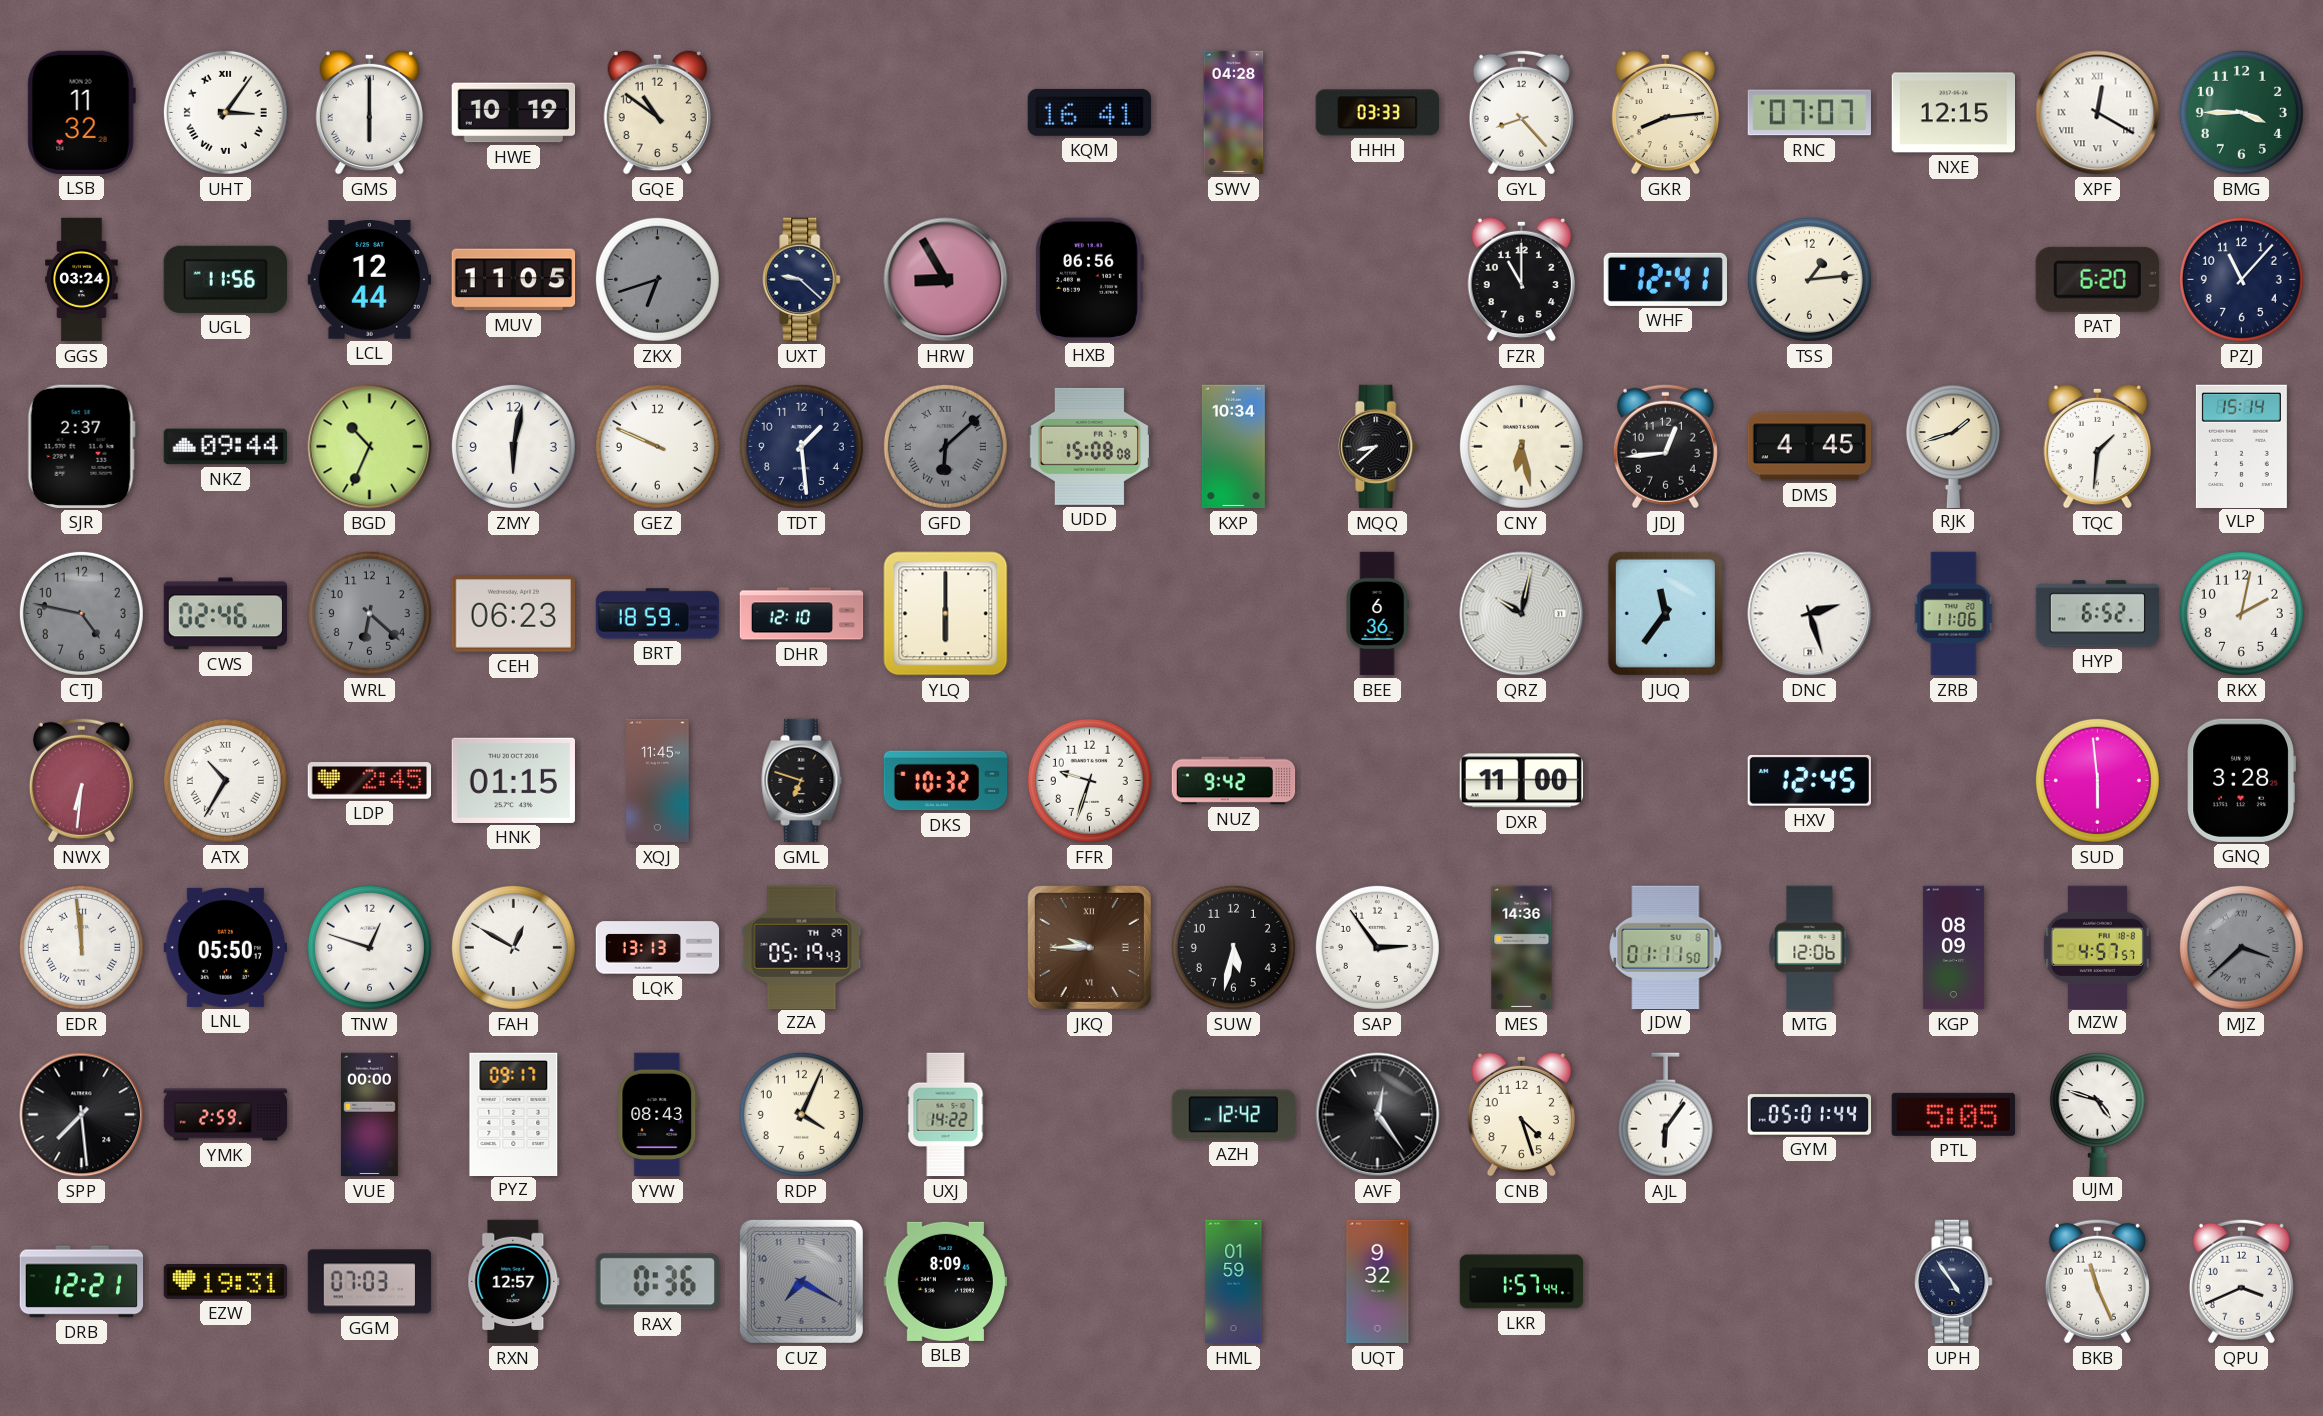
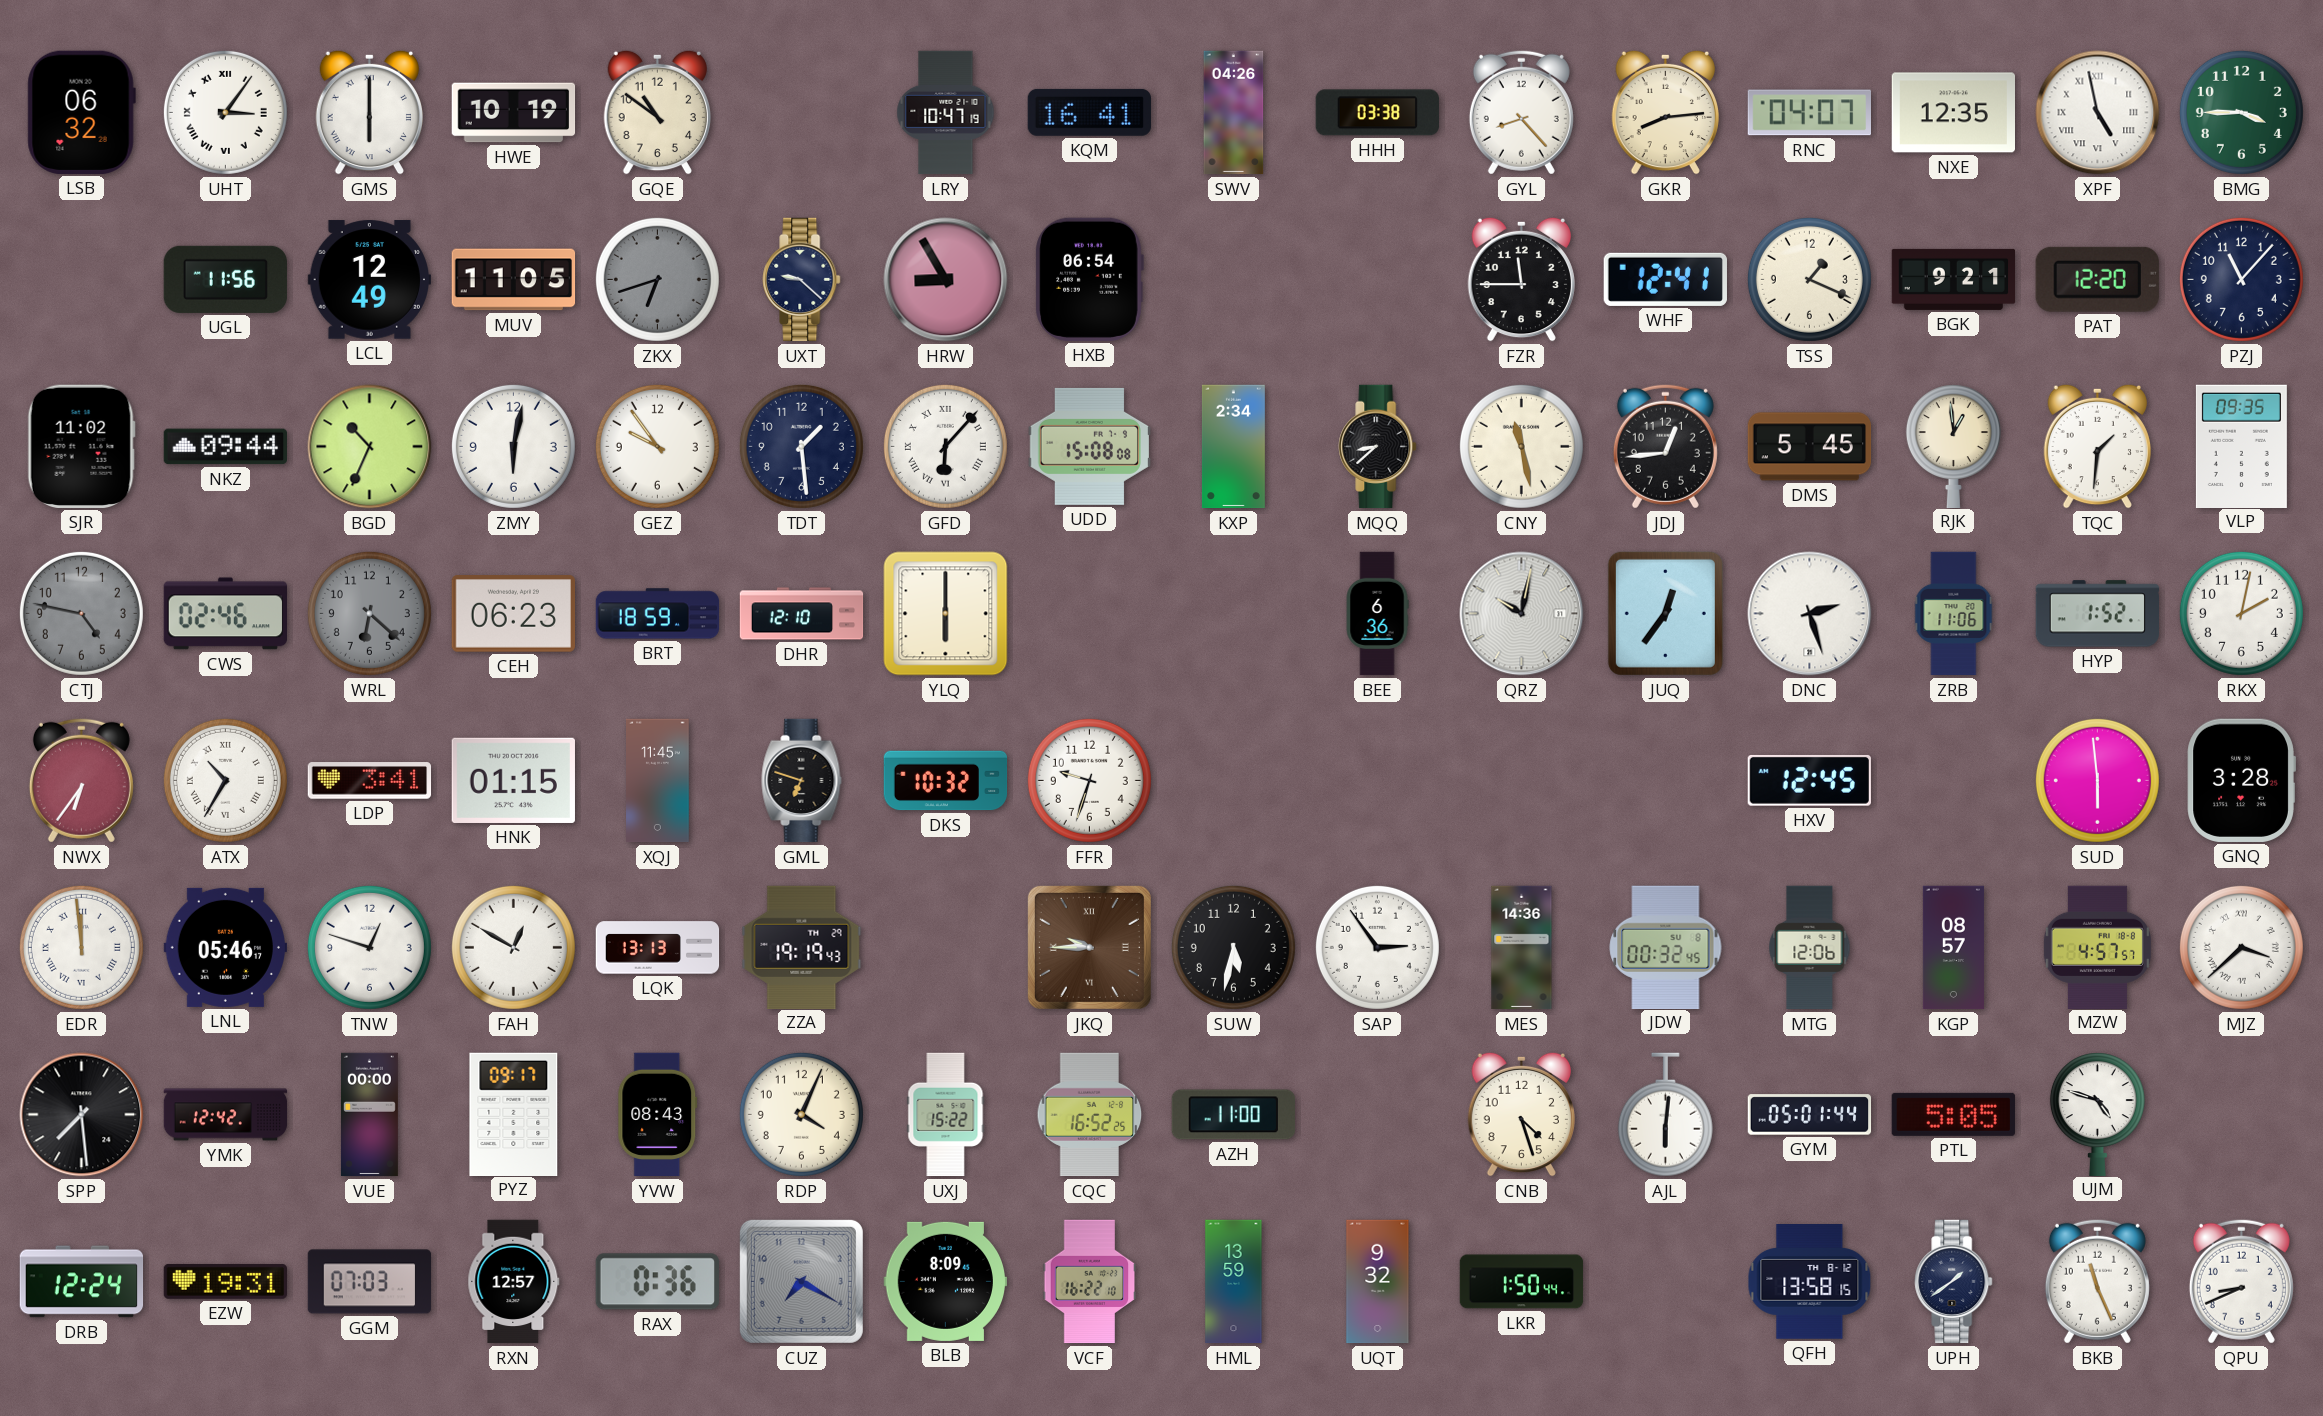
LSB: 11:32 -> 06:32
LRY: none -> 10:47
SWV: 04:28 -> 04:26
HHH: 03:33 -> 03:38
RNC: 07:07 -> 04:07
NXE: 12:15 -> 12:35
XPF: 12:20 -> 4:58
GGS: 03:24 -> none
LCL: 12:44 -> 12:49
HXB: 06:56 -> 06:54
FZR: 11:00 -> 11:45
TSS: 1:14 -> 1:19
BGK: none -> 9:21
PAT: 6:20 -> 12:20
SJR: 2:37 -> 11:02
GEZ: 9:49 -> 9:54
GFD: 6:08 -> 6:07
GFD dial: grey -> white
KXP: 10:34 -> 2:34
CNY: 6:28 -> 11:28
DMS: 4:45 -> 5:45
RJK: 1:42 -> 12:59
VLP: 15:14 -> 09:35
JUQ: 11:36 -> 12:36
HYP: 6:52 -> 1:52
NWX: 6:31 -> 6:36
LDP: 2:45 -> 3:41
NUZ: 9:42 -> none
DXR: 11:00 -> none
LNL: 05:50 -> 05:46
ZZA: 05:19 -> 19:19
JDW: 01:11 -> 00:32
KGP: 08:09 -> 08:57
MJZ dial: grey -> white
YMK: 2:59 -> 12:42
UXJ: 14:22 -> 15:22
CQC: none -> 16:52
AZH: 12:42 -> 11:00
AVF: 12:24 -> none
AJL: 6:06 -> 6:01
DRB: 12:21 -> 12:24
VCF: none -> 16:22
HML: 01:59 -> 13:59
LKR: 1:57 -> 1:50
QFH: none -> 13:58
UPH: 4:54 -> 1:39
QPU: 3:41 -> 8:41
